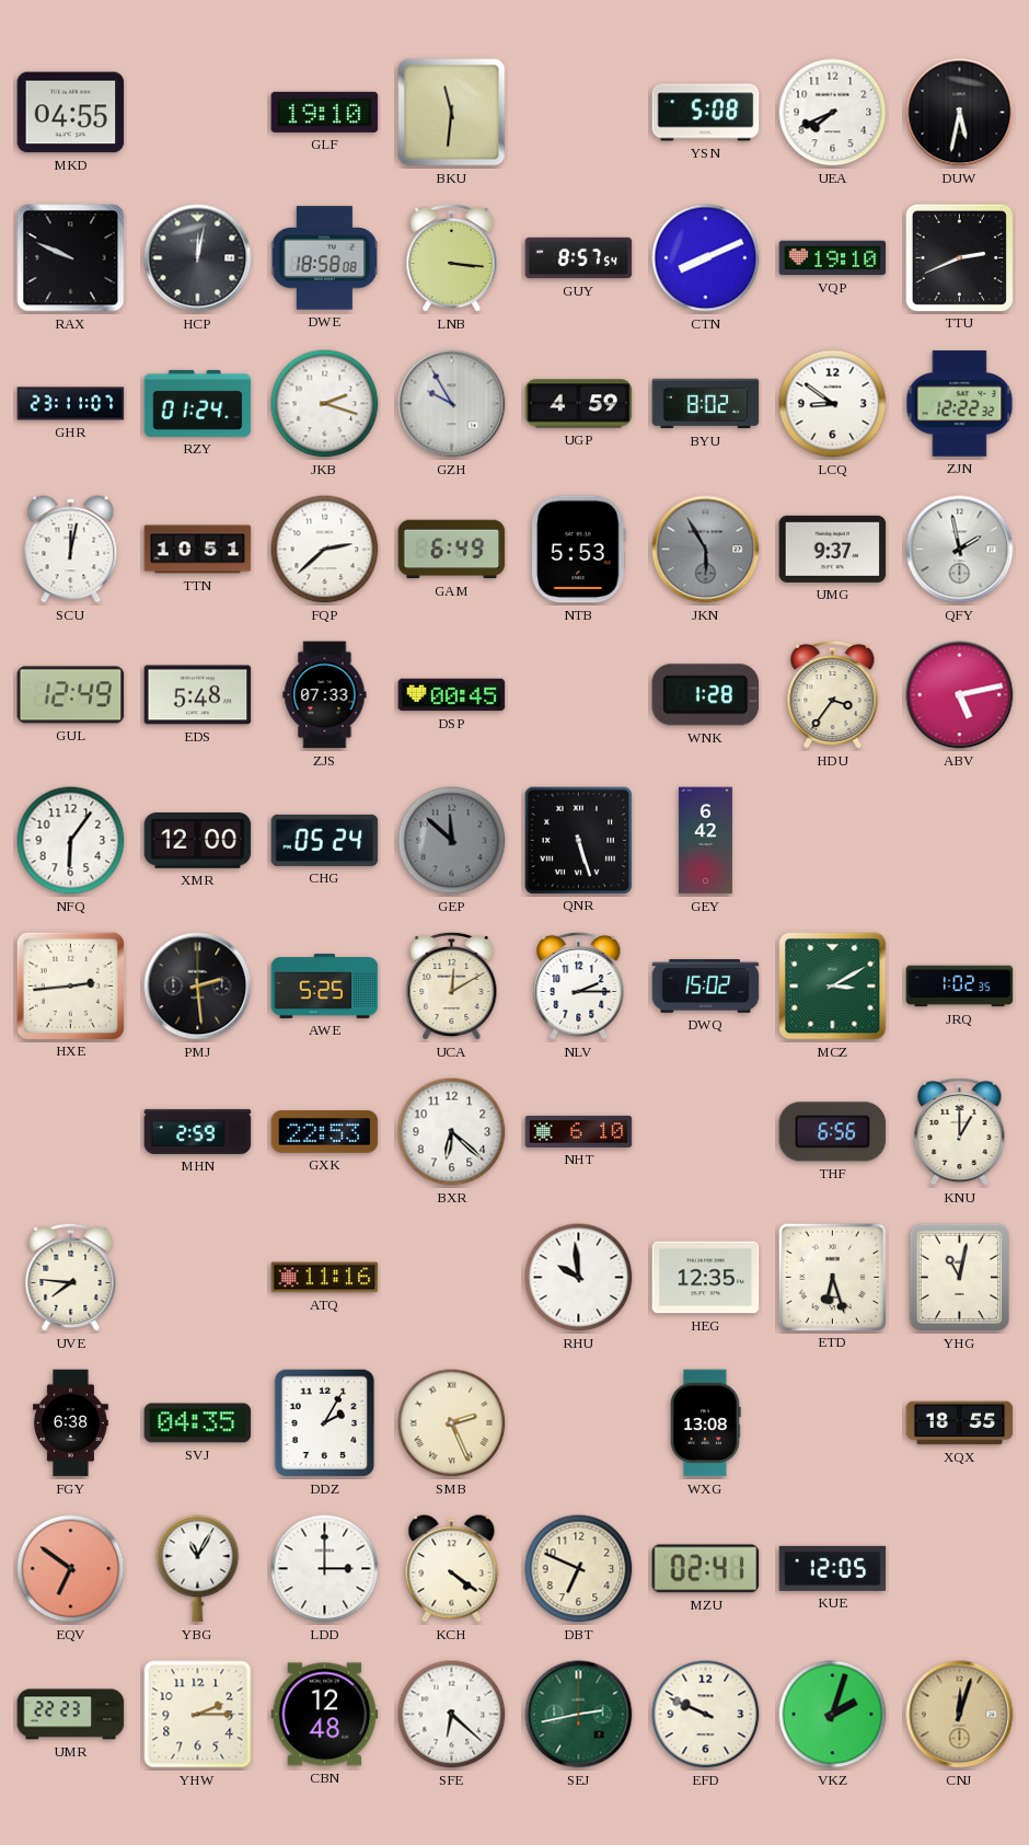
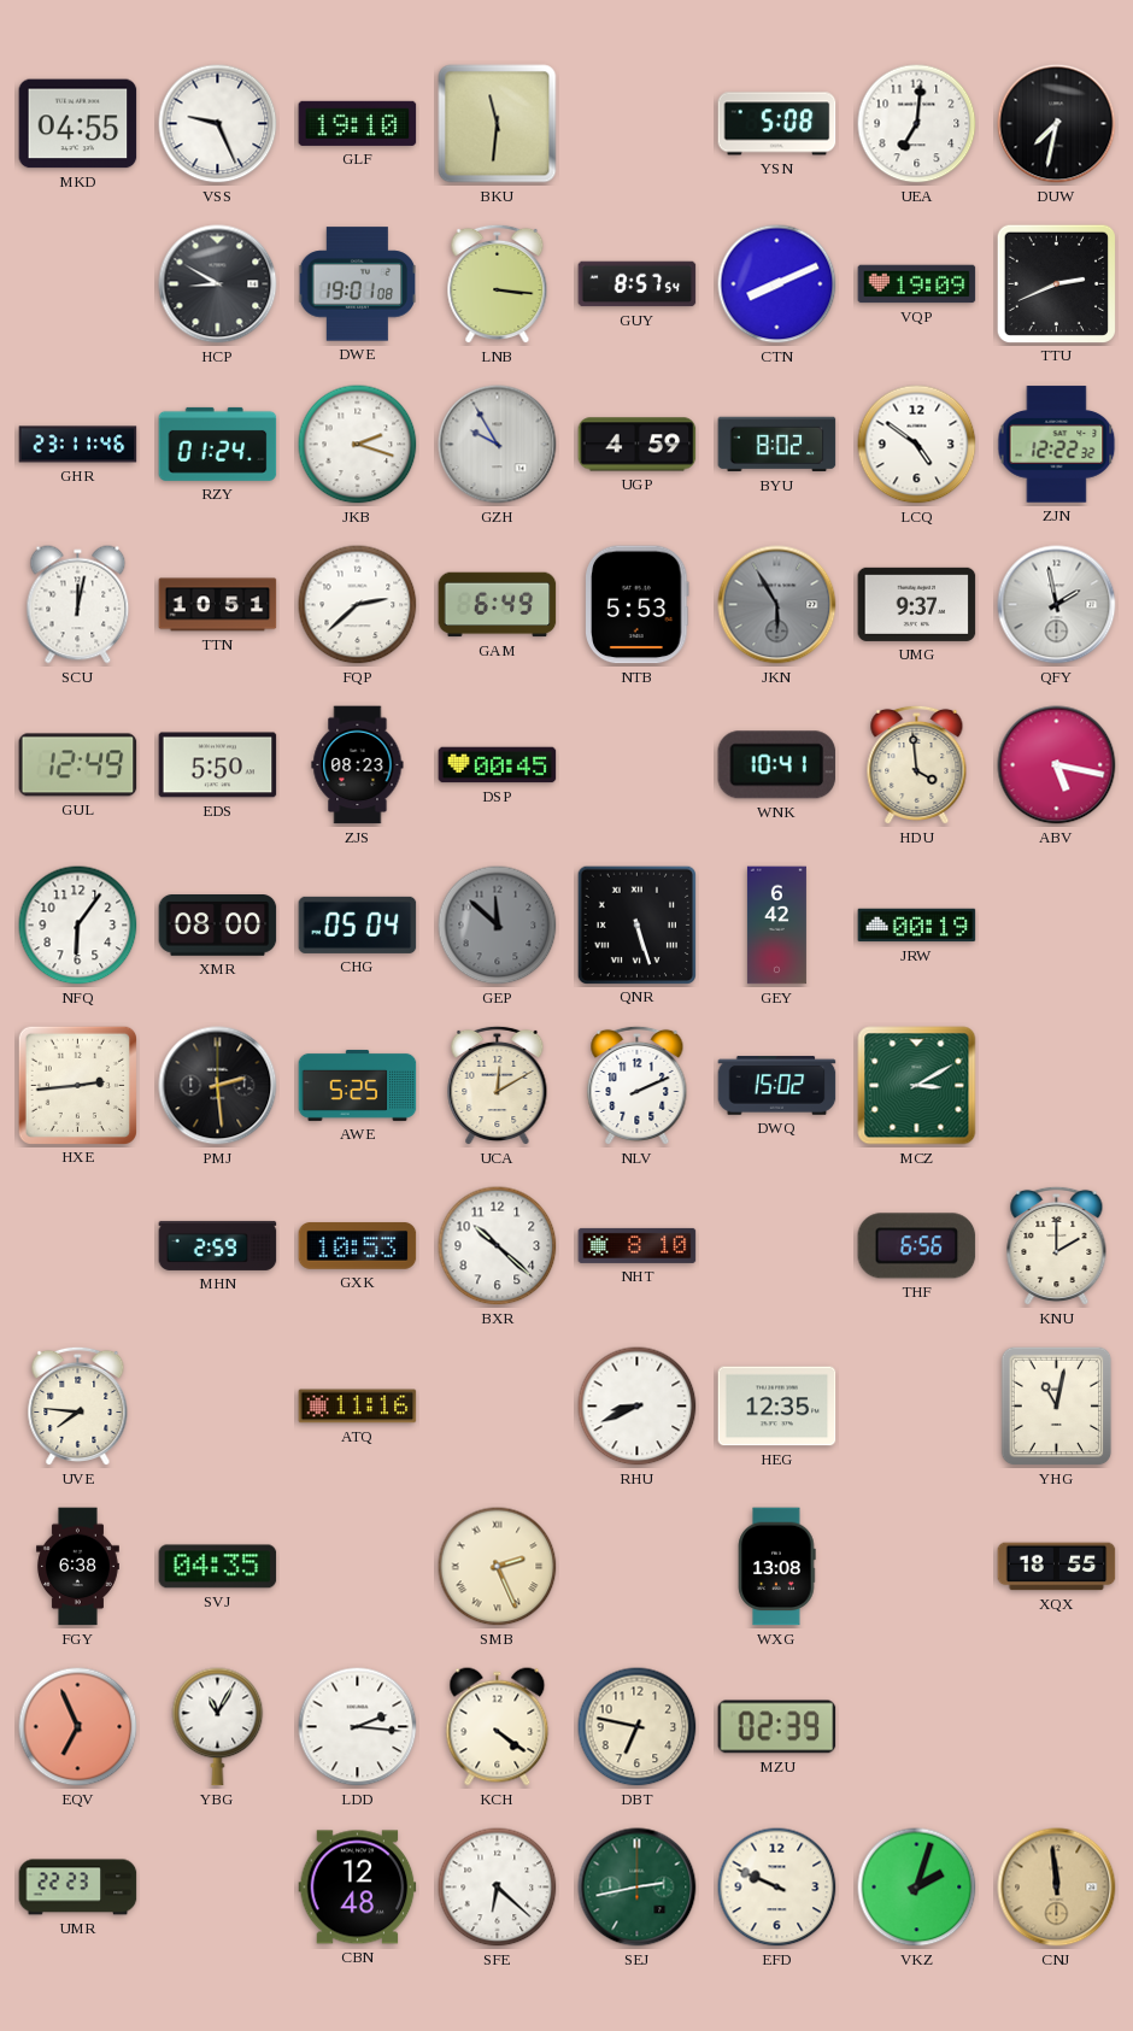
VSS: none -> 9:26
UEA: 7:41 -> 7:01
DUW: 5:32 -> 7:32
RAX: 9:49 -> none
HCP: 12:02 -> 8:50
DWE: 18:58 -> 19:01
VQP: 19:10 -> 19:09
GHR: 23:11:07 -> 23:11:46
LCQ: 8:51 -> 4:51
EDS: 5:48 -> 5:50
ZJS: 07:33 -> 08:23
WNK: 1:28 -> 10:41
HDU: 3:36 -> 3:59
ABV: 5:13 -> 5:17
XMR: 12:00 -> 08:00
CHG: 05:24 -> 05:04
JRW: none -> 00:19
NLV: 2:15 -> 2:11
JRQ: 1:02 -> none
GXK: 22:53 -> 10:53
BXR: 6:22 -> 10:22
NHT: 6:10 -> 8:10
KNU: 1:00 -> 2:00
RHU: 9:59 -> 8:41
ETD: 6:27 -> none
DDZ: 2:05 -> none
EQV: 6:51 -> 6:56
LDD: 3:00 -> 2:16
DBT: 6:49 -> 6:47
MZU: 02:41 -> 02:39
KUE: 12:05 -> none
YHW: 2:15 -> none
CNJ: 12:03 -> 11:59
